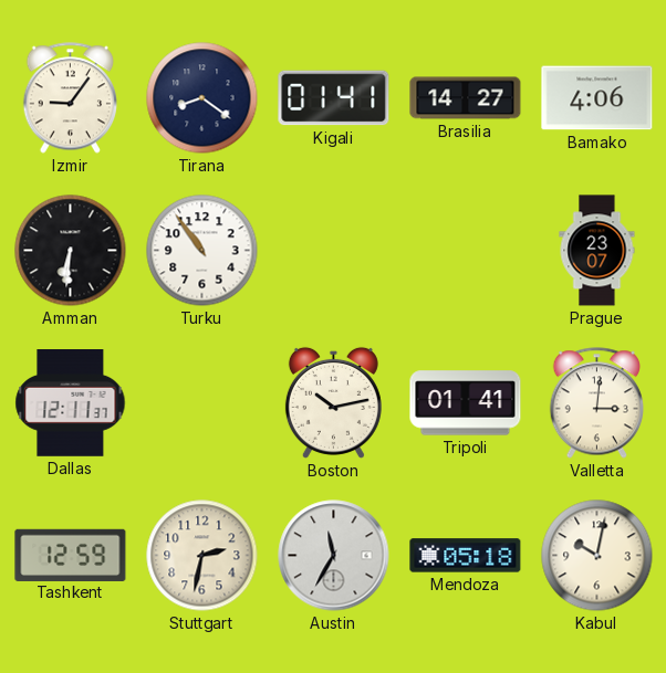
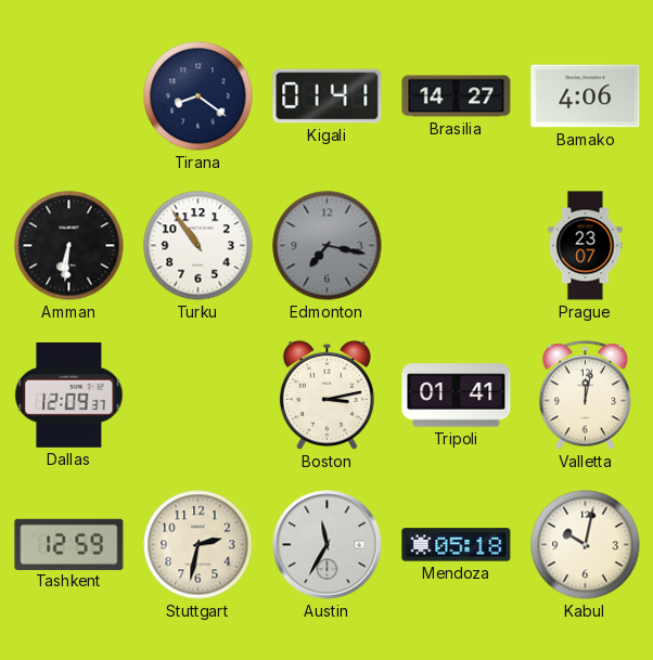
Izmir: 9:06 -> none
Edmonton: none -> 7:17
Dallas: 12:11 -> 12:09
Boston: 10:13 -> 3:13
Valletta: 3:01 -> 12:02
